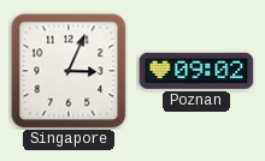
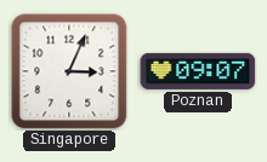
Poznan: 09:02 -> 09:07
